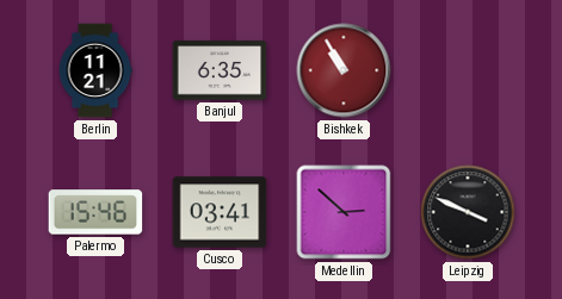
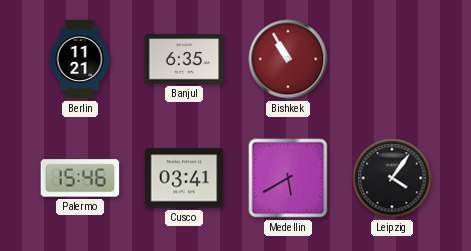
Medellin: 2:52 -> 5:40
Leipzig: 3:49 -> 4:06
